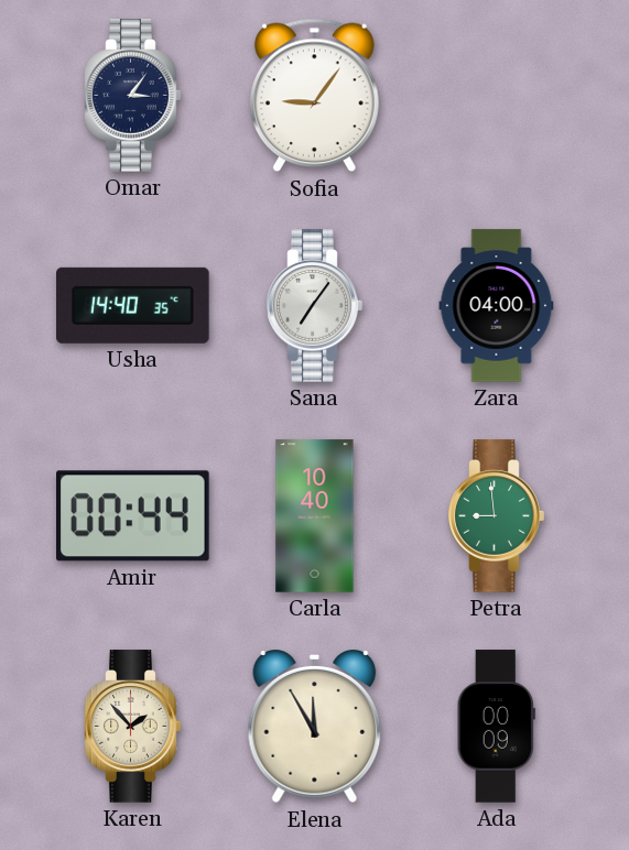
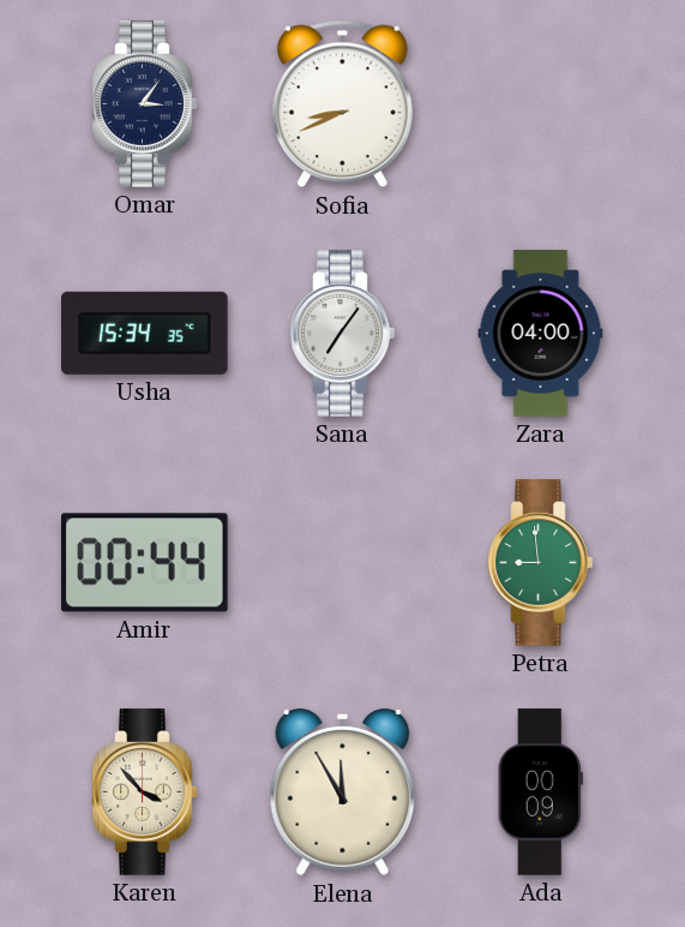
Sofia: 9:06 -> 8:41
Usha: 14:40 -> 15:34
Carla: 10:40 -> none
Karen: 1:53 -> 3:53
